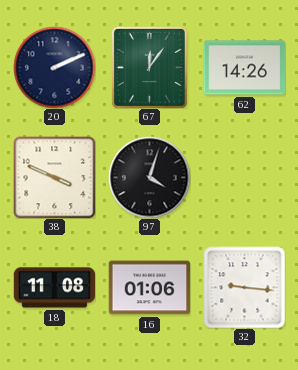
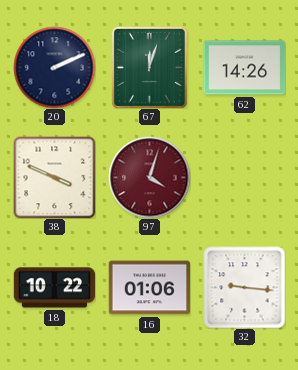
67: 12:06 -> 12:03
97 dial: black -> burgundy
18: 11:08 -> 10:22
